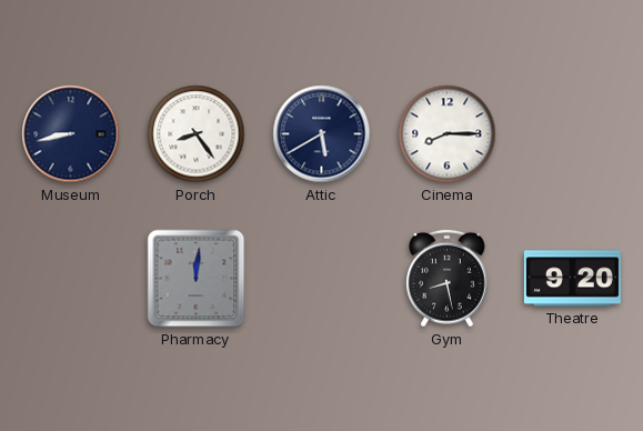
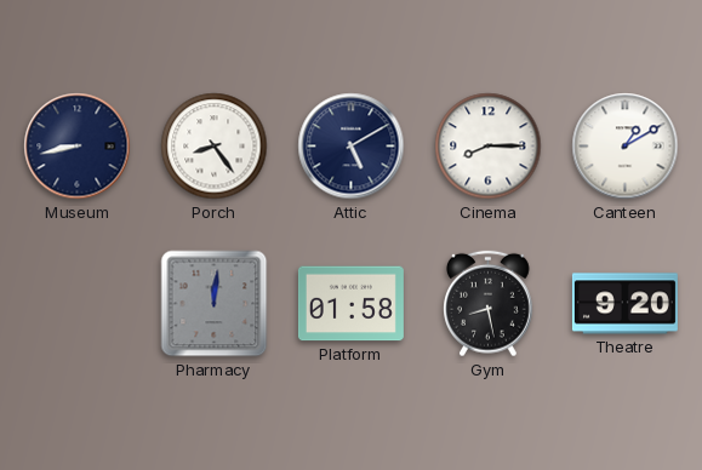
Attic: 5:40 -> 5:10
Canteen: none -> 1:10
Platform: none -> 01:58
